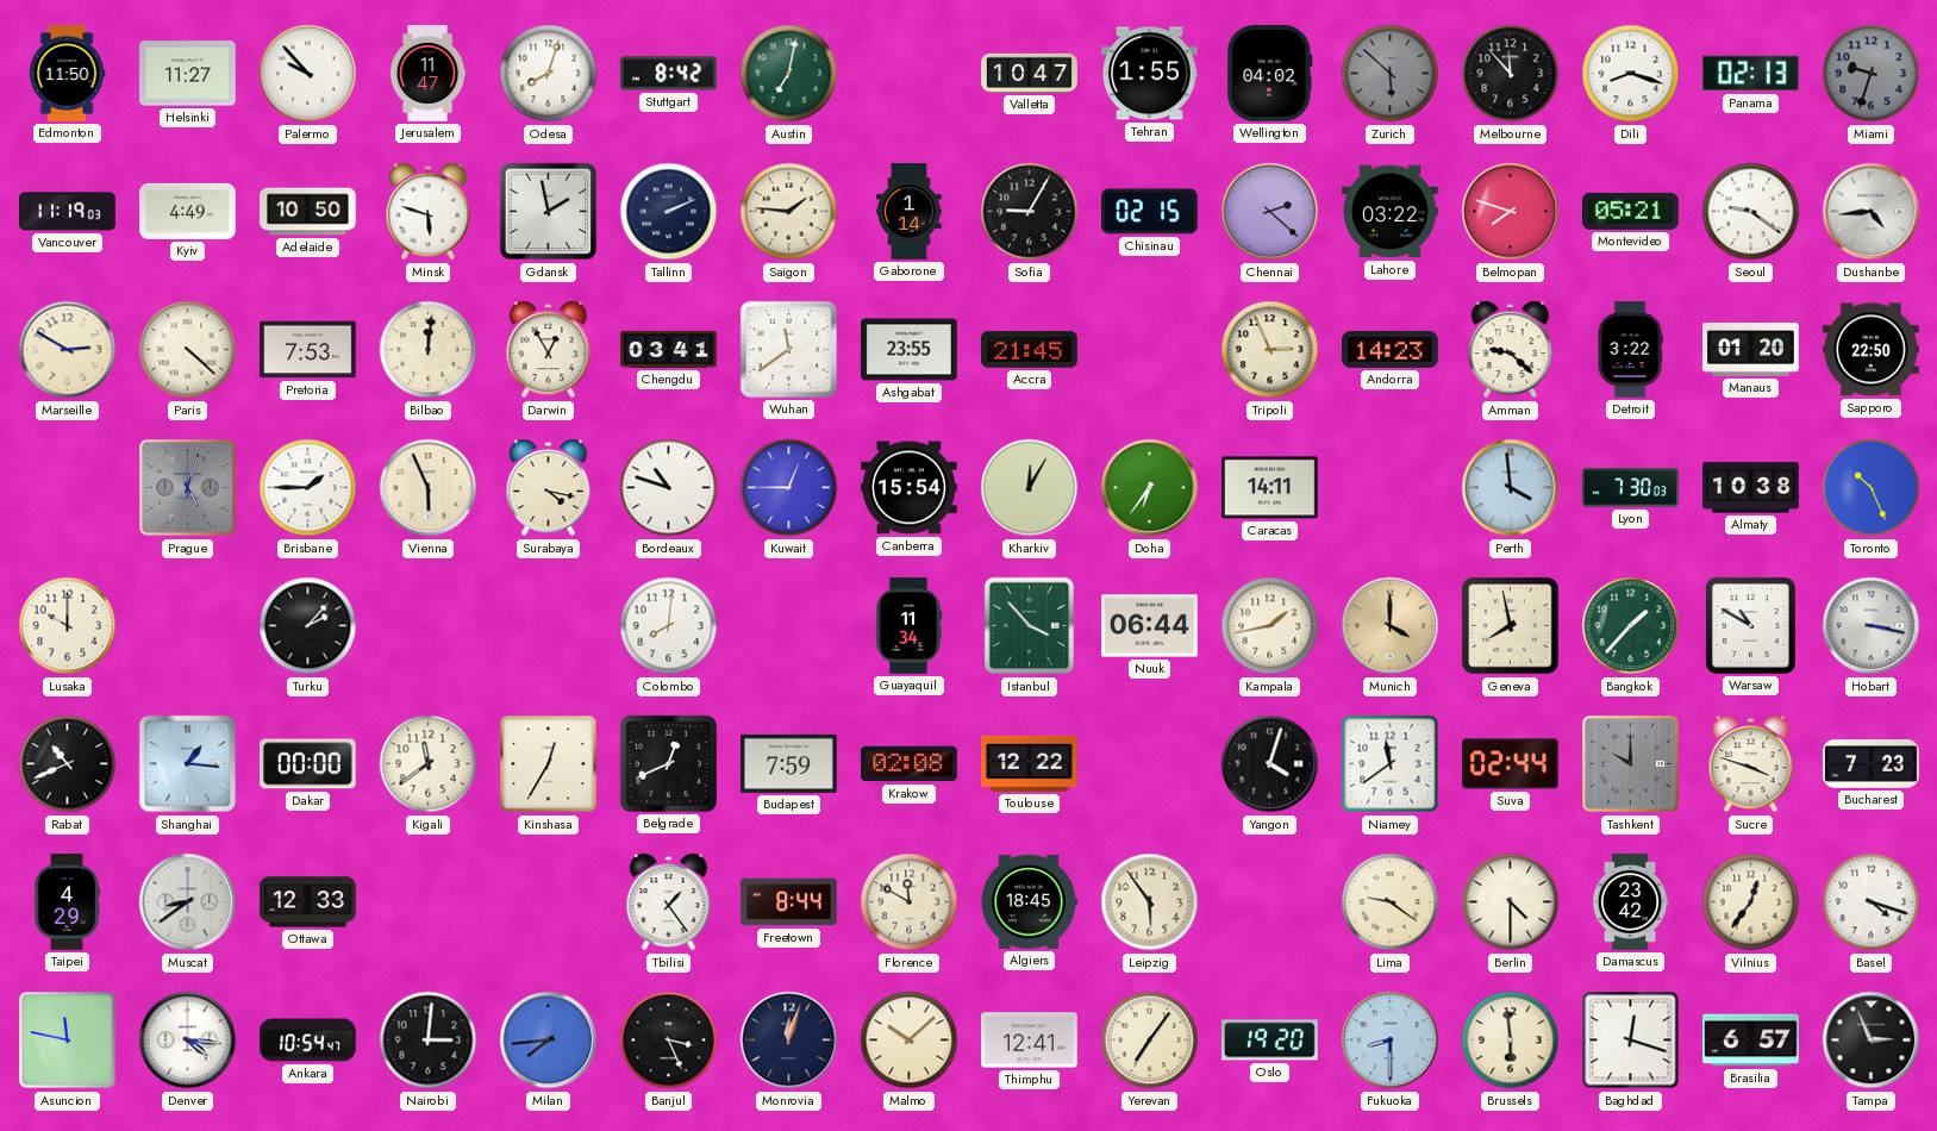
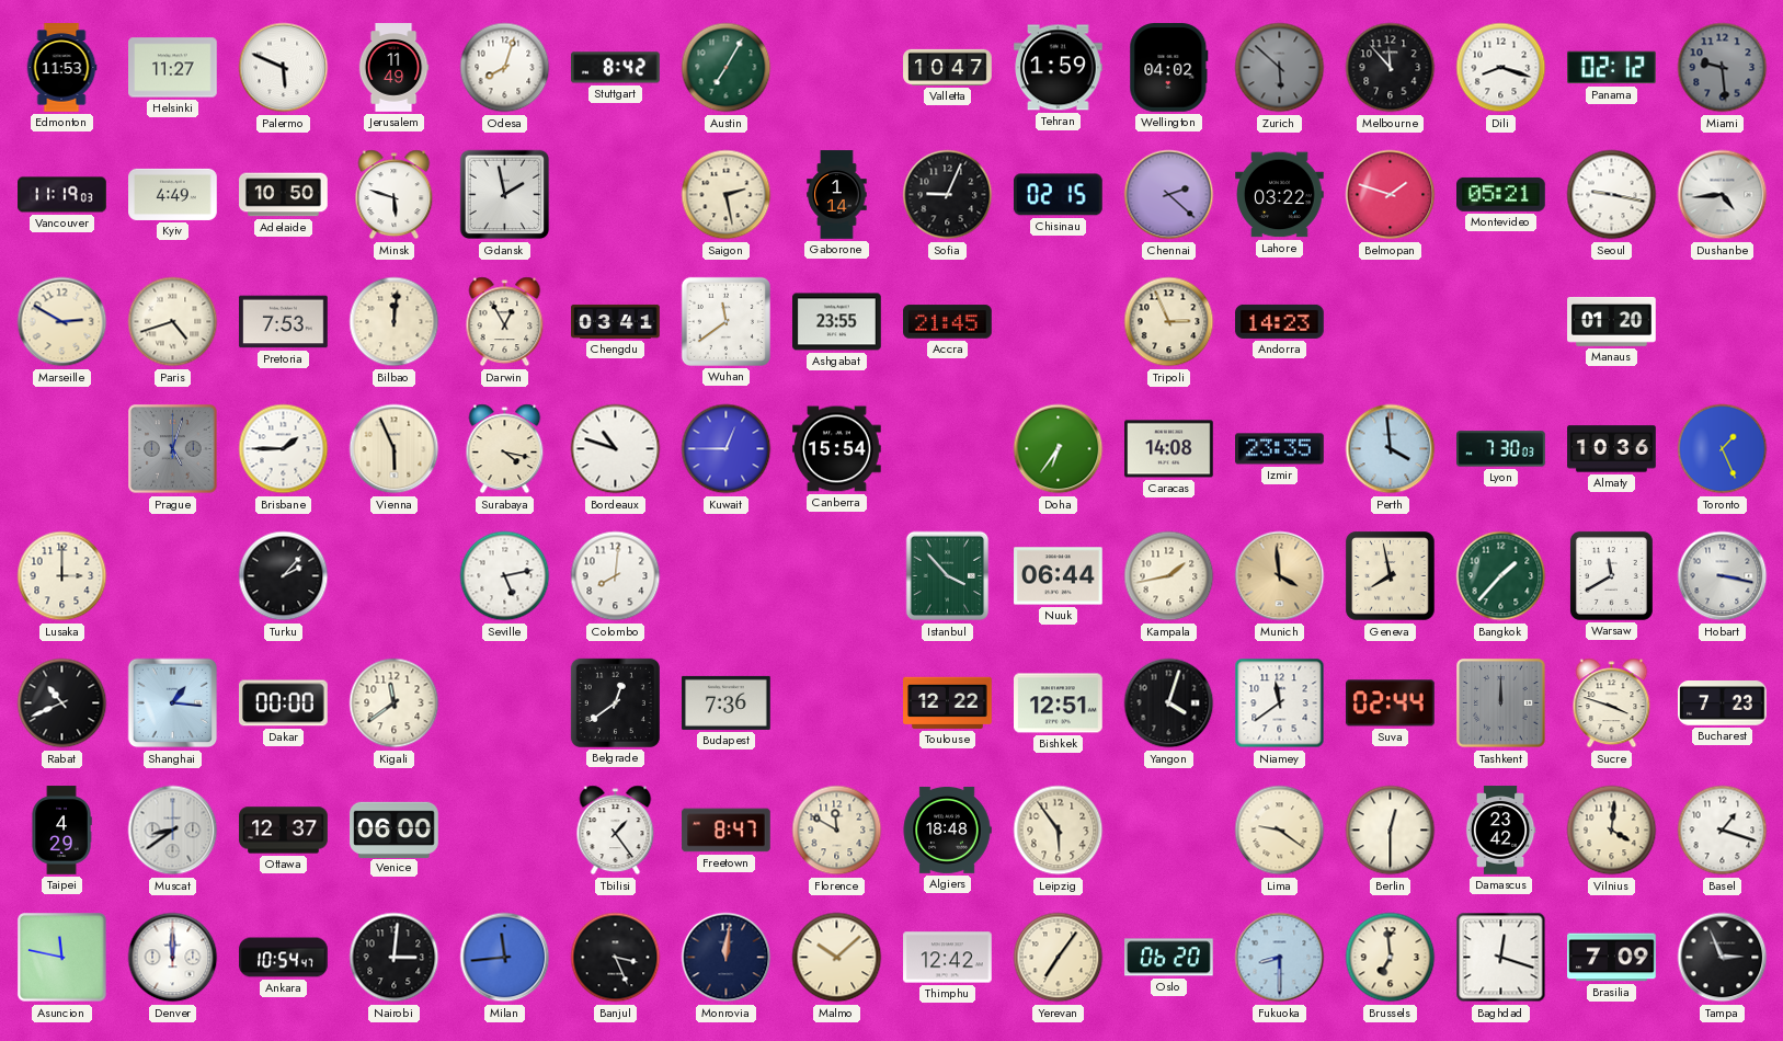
Edmonton: 11:50 -> 11:53
Palermo: 9:53 -> 5:49
Jerusalem: 11:47 -> 11:49
Austin: 7:02 -> 7:05
Tehran: 1:55 -> 1:59
Panama: 02:13 -> 02:12
Miami: 9:33 -> 9:29
Tallinn: 2:11 -> none
Saigon: 1:46 -> 2:28
Sofia: 9:05 -> 9:04
Belmopan: 7:48 -> 1:48
Seoul: 9:21 -> 9:17
Paris: 4:22 -> 4:42
Amman: 9:22 -> none
Detroit: 3:22 -> none
Sapporo: 22:50 -> none
Kharkiv: 12:05 -> none
Caracas: 14:11 -> 14:08
Izmir: none -> 23:35
Almaty: 10:38 -> 10:36
Toronto: 10:26 -> 1:26
Lusaka: 10:00 -> 3:00
Seville: none -> 5:13
Guayaquil: 11:34 -> none
Munich: 4:00 -> 3:59
Warsaw: 10:50 -> 11:40
Kinshasa: 12:35 -> none
Belgrade: 12:41 -> 12:39
Budapest: 7:59 -> 7:36
Krakow: 02:08 -> none
Bishkek: none -> 12:51
Tashkent: 10:00 -> 12:00
Ottawa: 12:33 -> 12:37
Venice: none -> 06:00
Freetown: 8:44 -> 8:47
Algiers: 18:45 -> 18:48
Berlin: 4:30 -> 12:30
Vilnius: 12:36 -> 4:01
Basel: 4:18 -> 1:18
Denver: 4:16 -> 12:00
Milan: 7:44 -> 11:44
Monrovia: 12:03 -> 12:01
Thimphu: 12:41 -> 12:42
Oslo: 19:20 -> 06:20
Brussels: 5:59 -> 6:59
Brasilia: 6:57 -> 7:09
